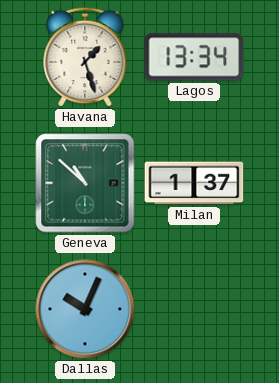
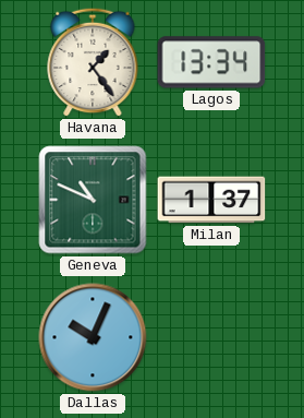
Havana: 1:27 -> 1:24
Geneva: 10:52 -> 10:49
